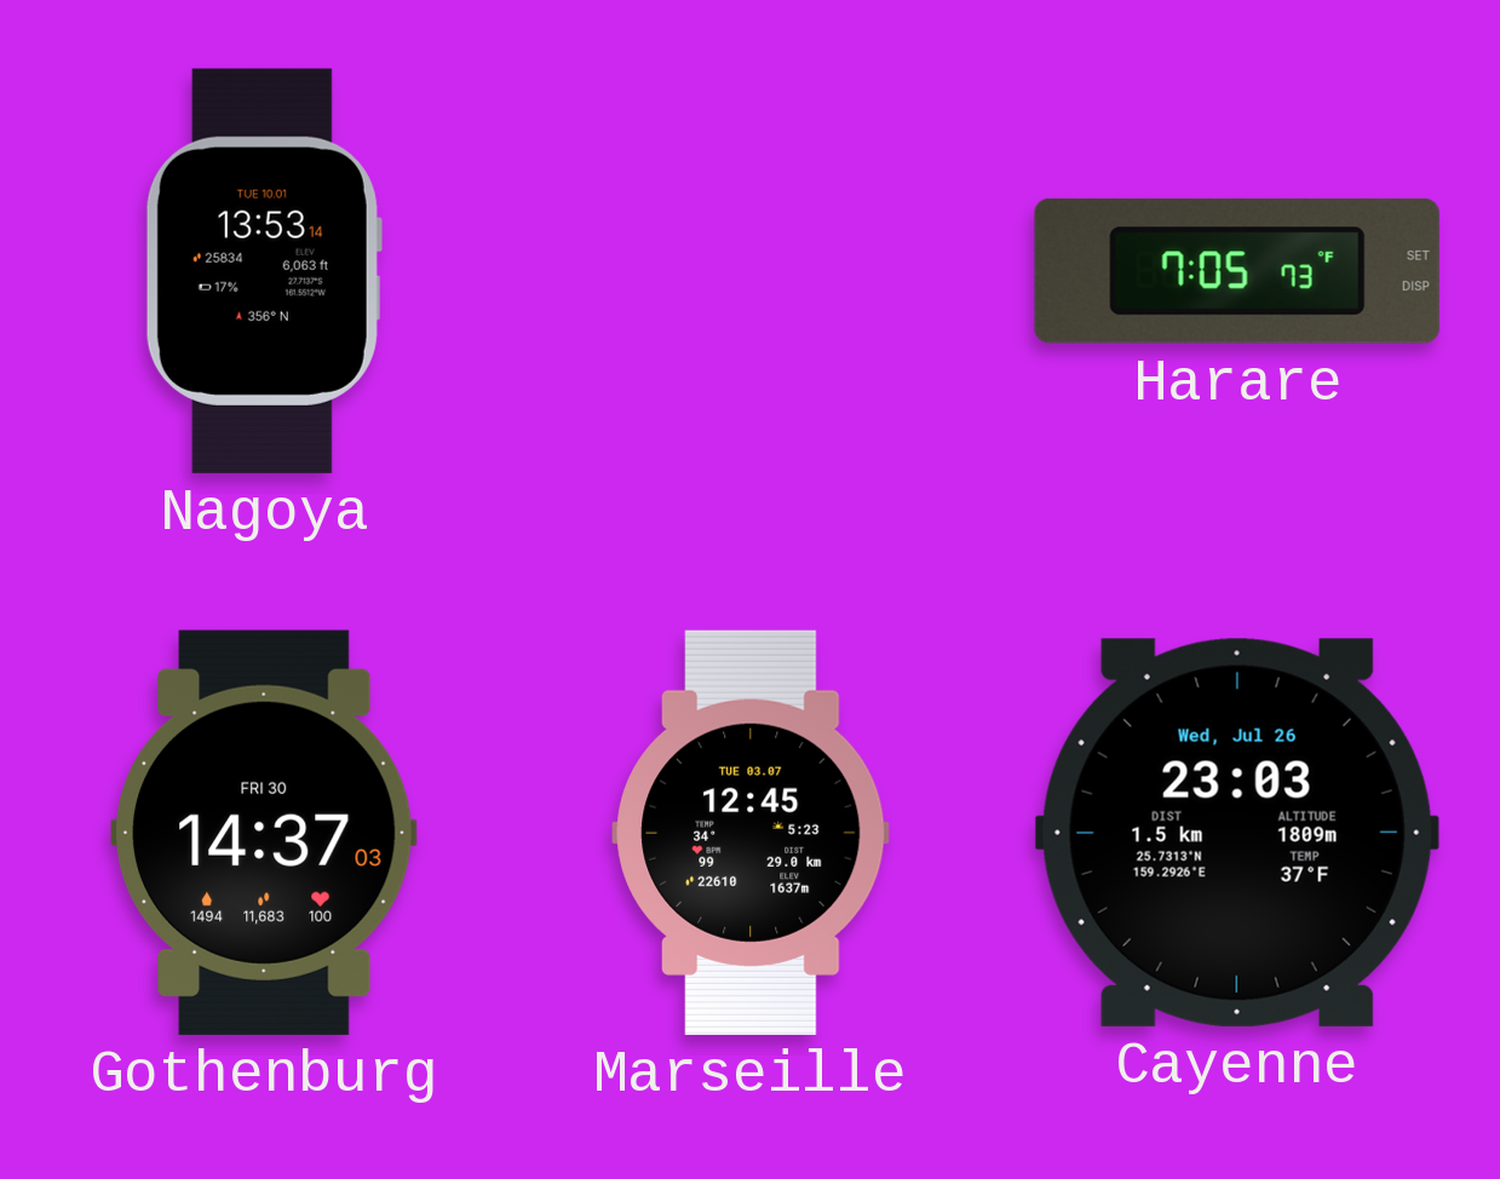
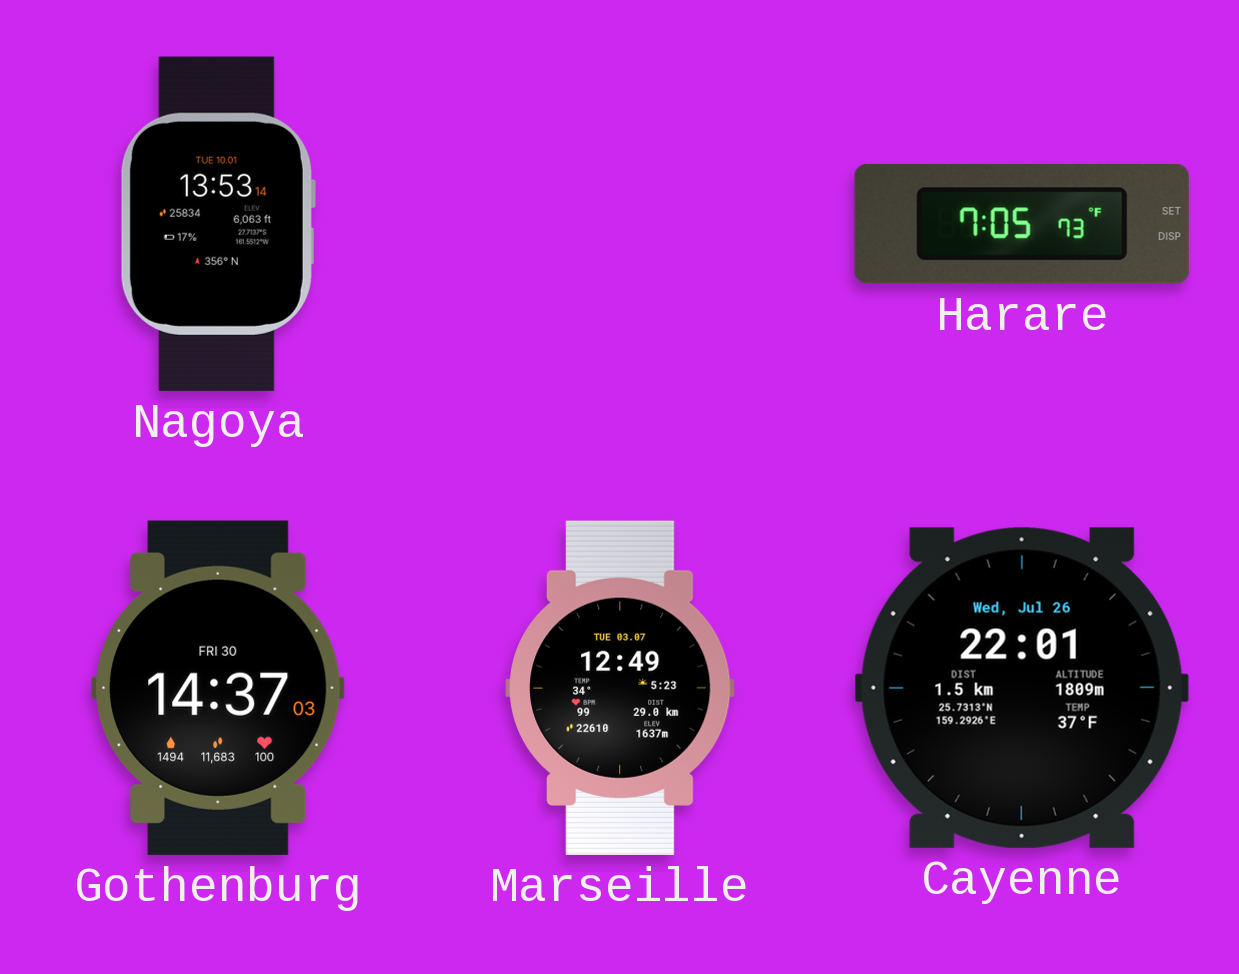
Marseille: 12:45 -> 12:49
Cayenne: 23:03 -> 22:01
